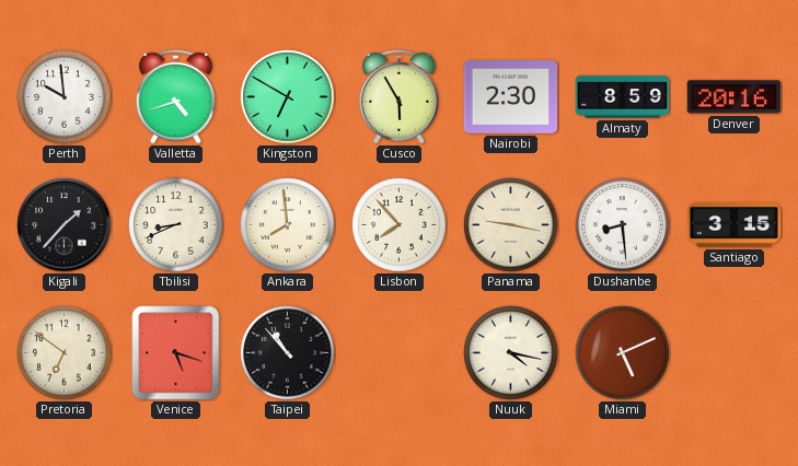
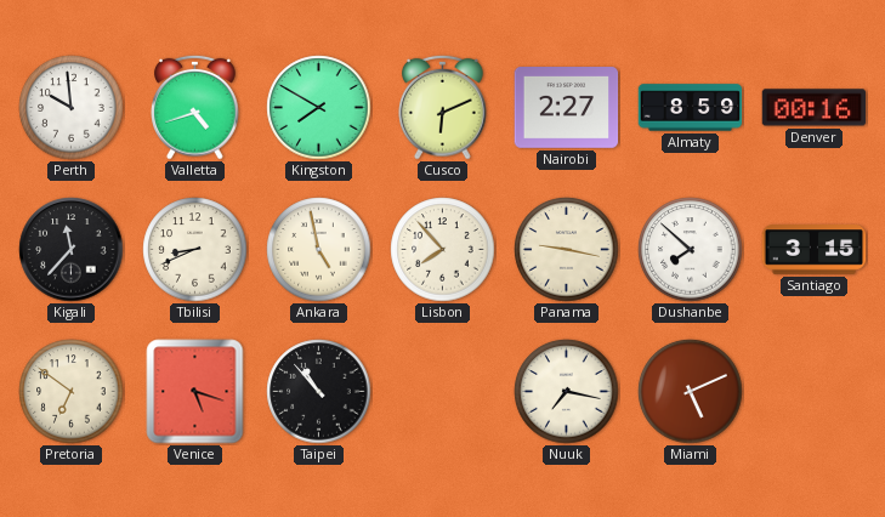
Kingston: 6:50 -> 7:50
Cusco: 5:55 -> 6:11
Nairobi: 2:30 -> 2:27
Denver: 20:16 -> 00:16
Kigali: 1:37 -> 11:37
Ankara: 7:59 -> 4:58
Dushanbe: 8:29 -> 7:52
Nuuk: 4:17 -> 7:17
